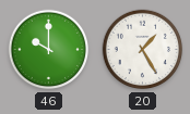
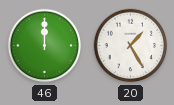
46: 10:00 -> 12:00
